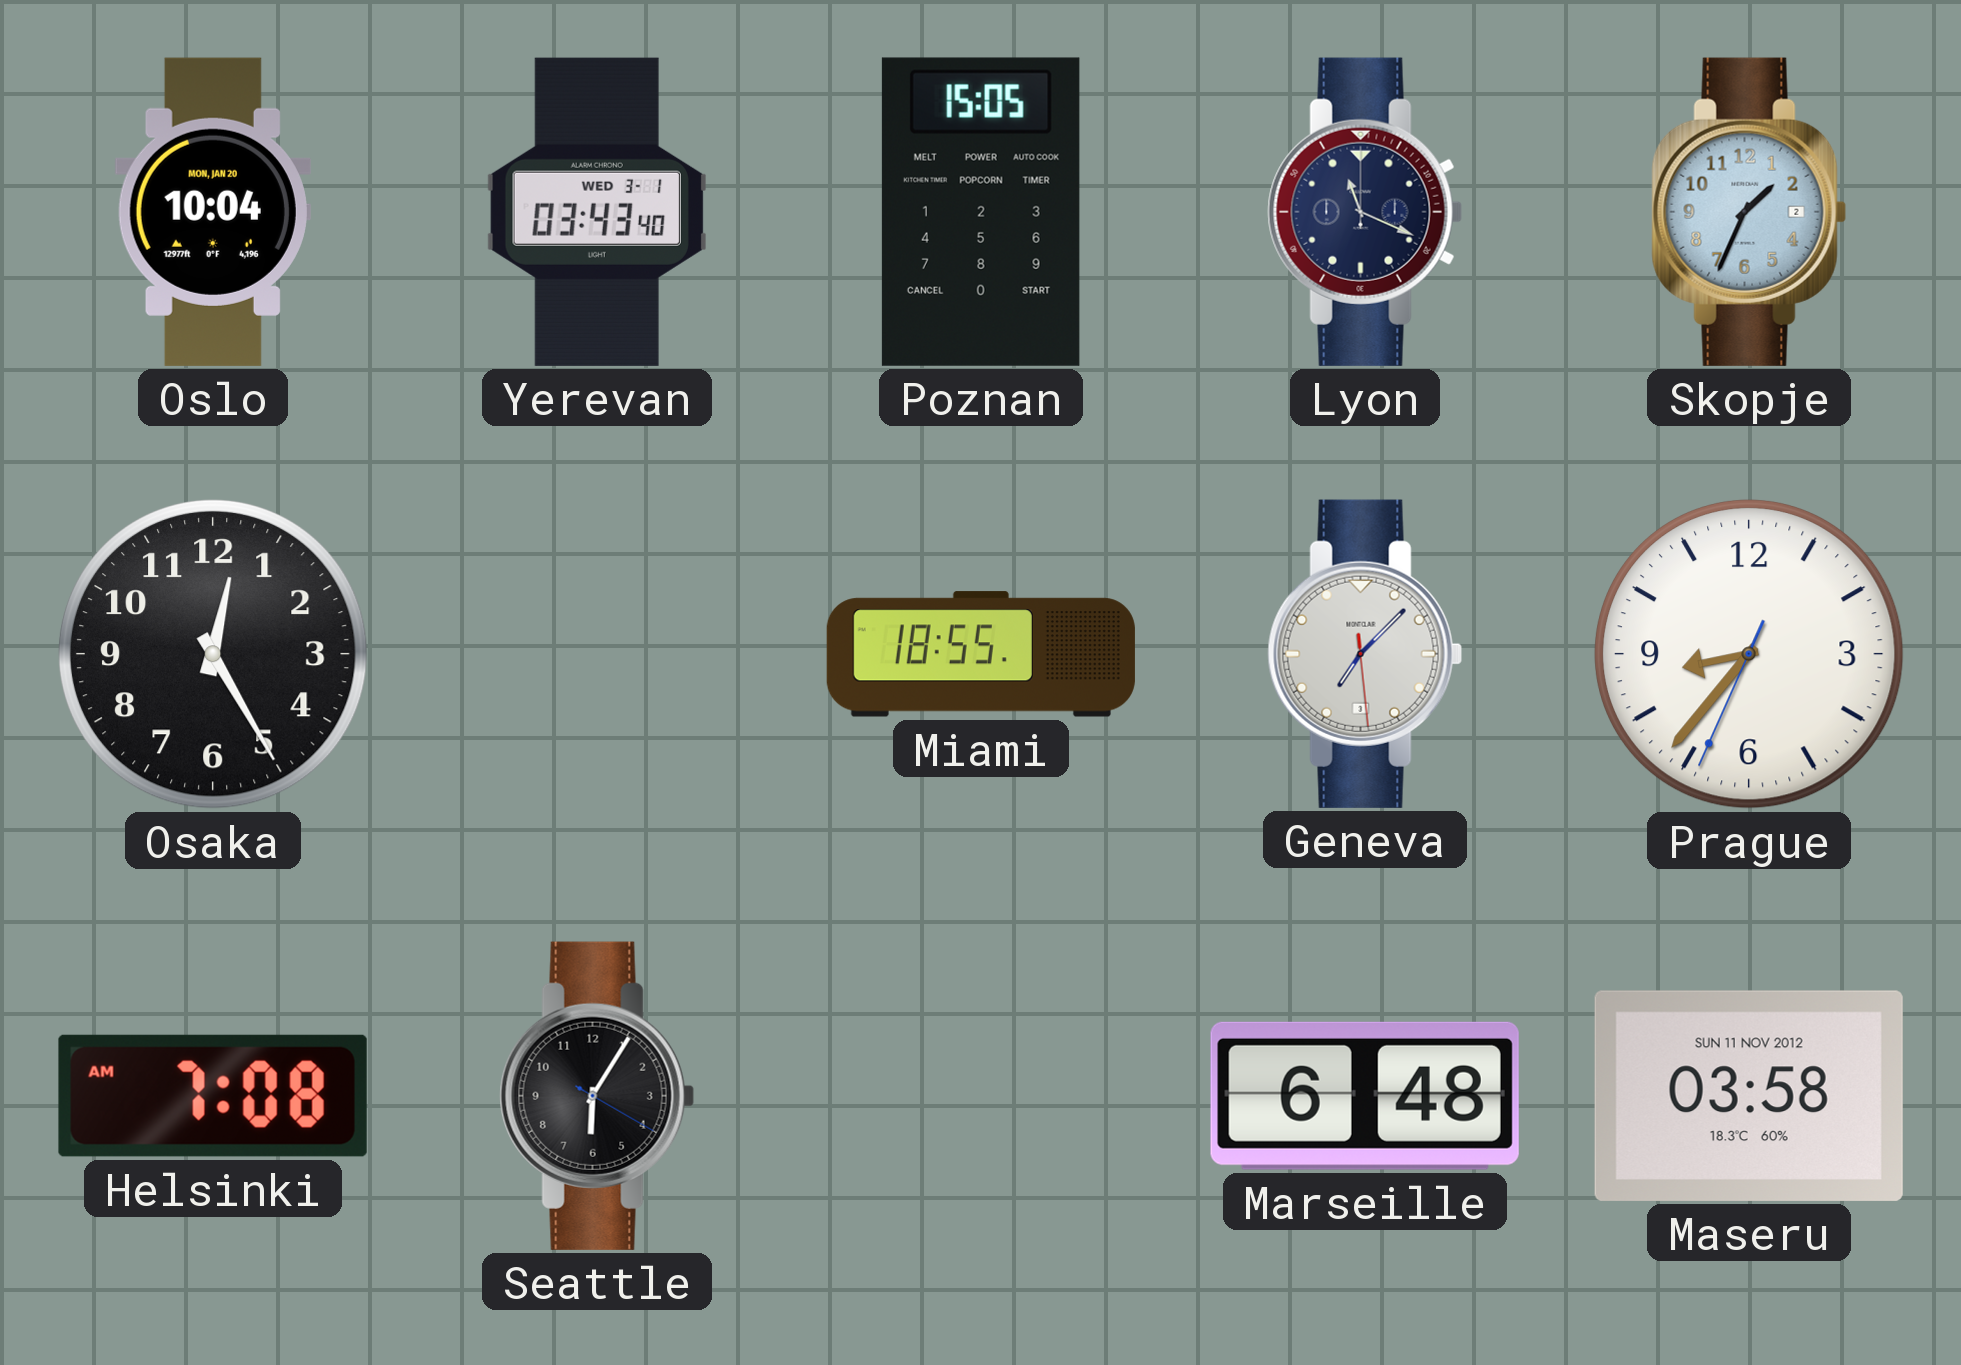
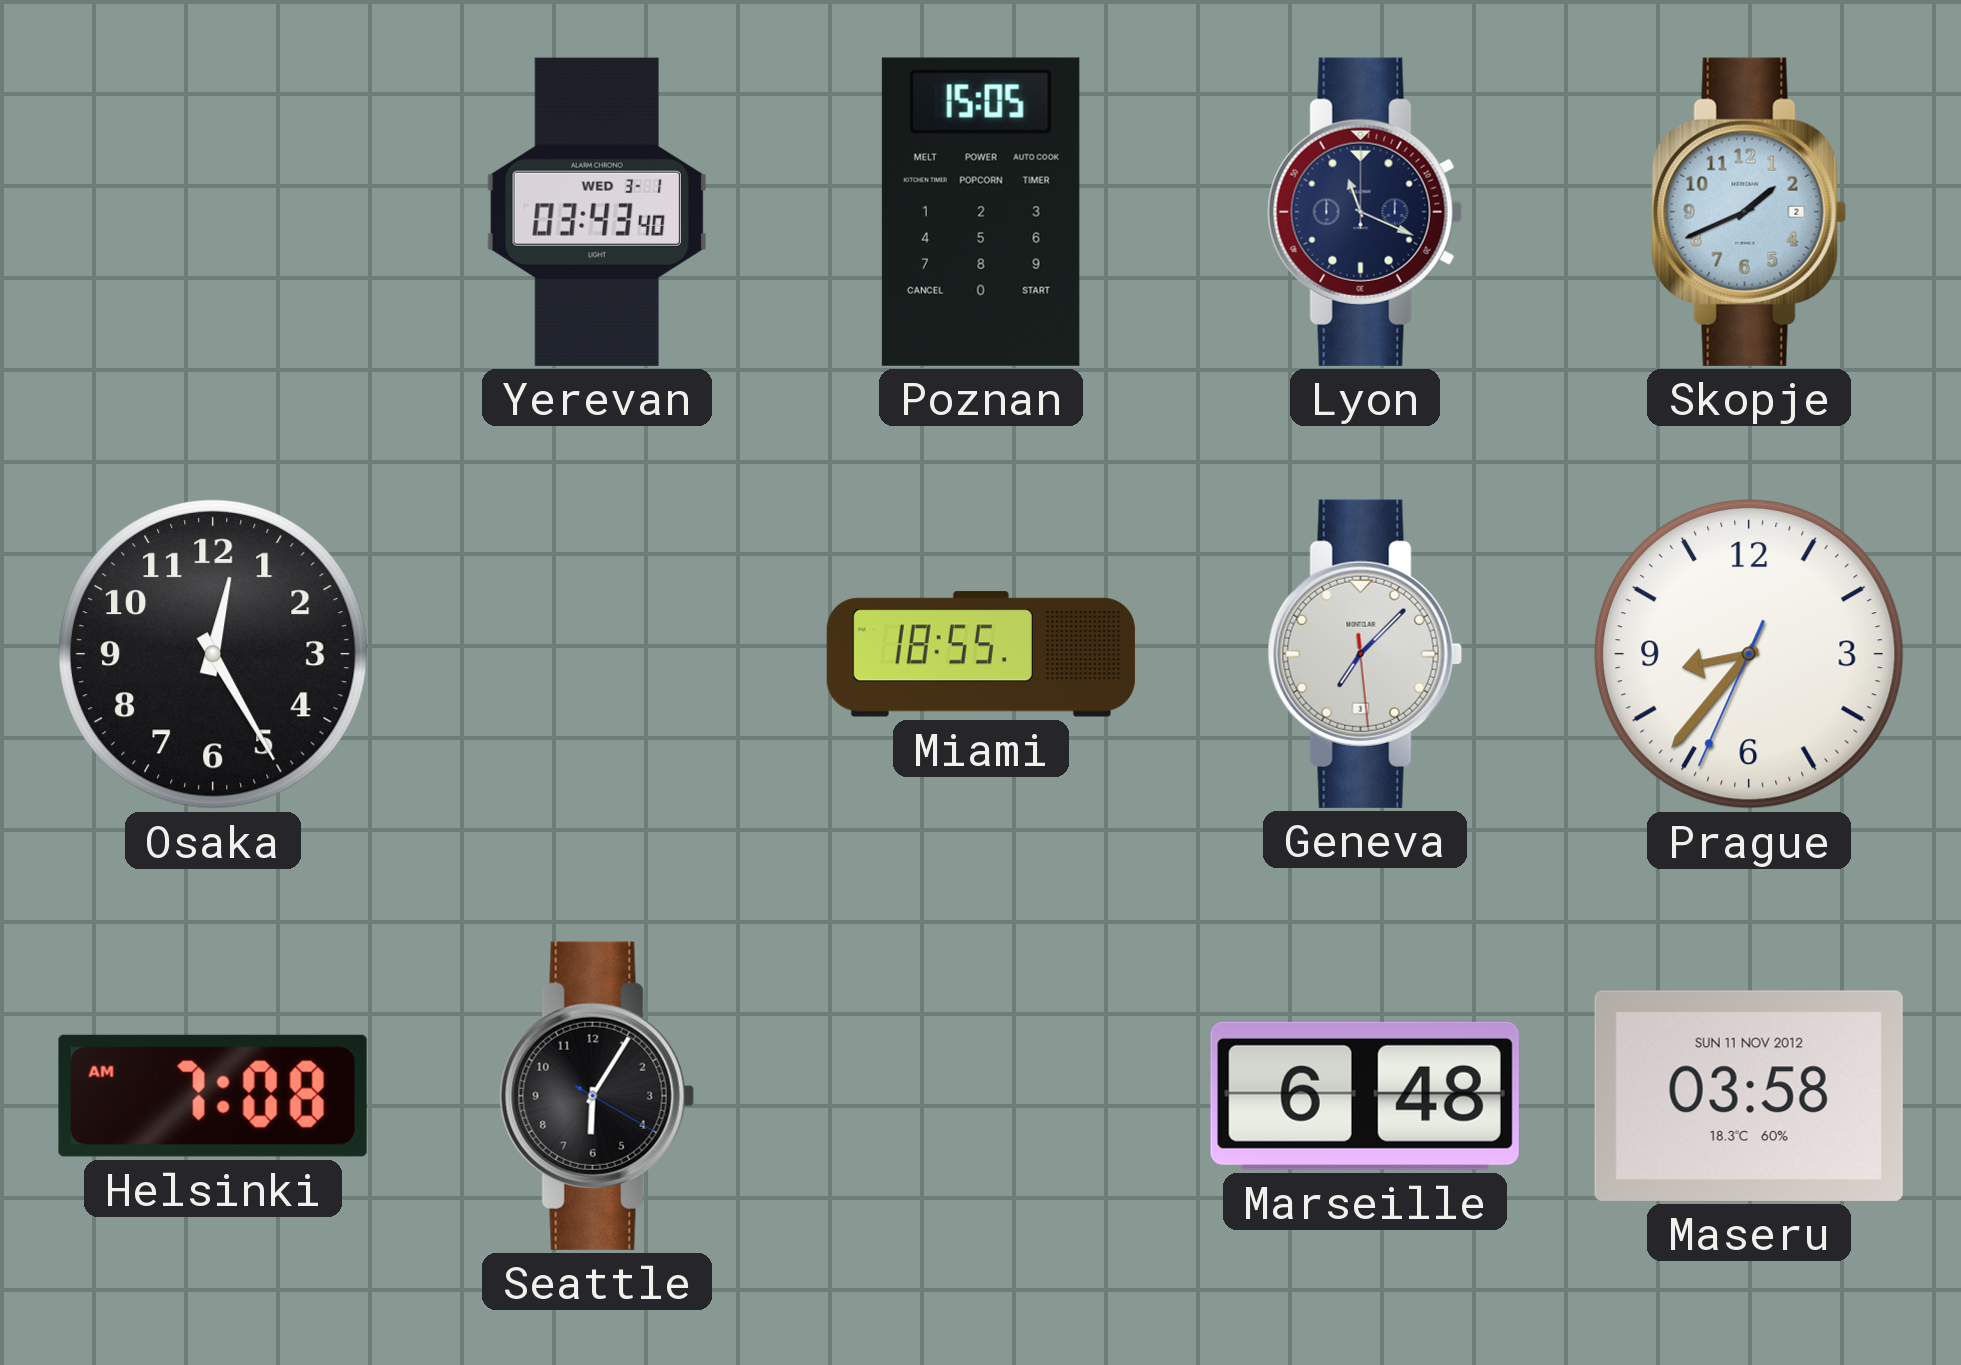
Oslo: 10:04 -> none
Skopje: 1:34 -> 1:41
